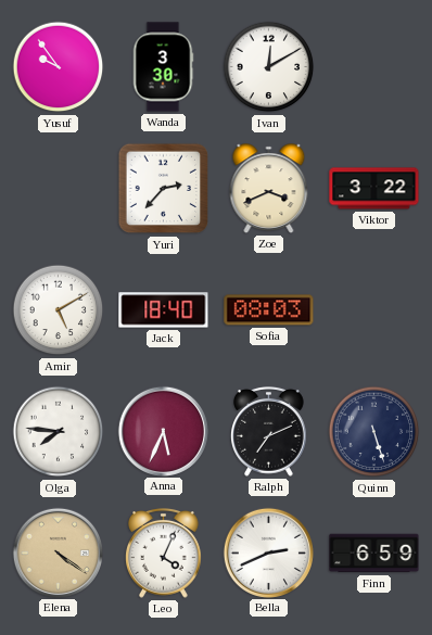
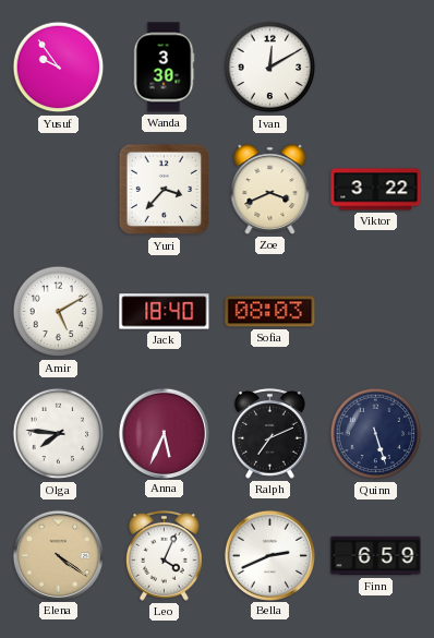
Yuri: 2:37 -> 3:37
